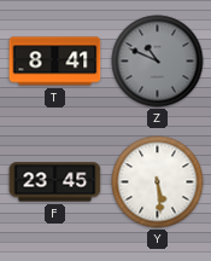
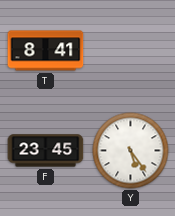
Z: 10:49 -> none
Y: 5:29 -> 5:24
